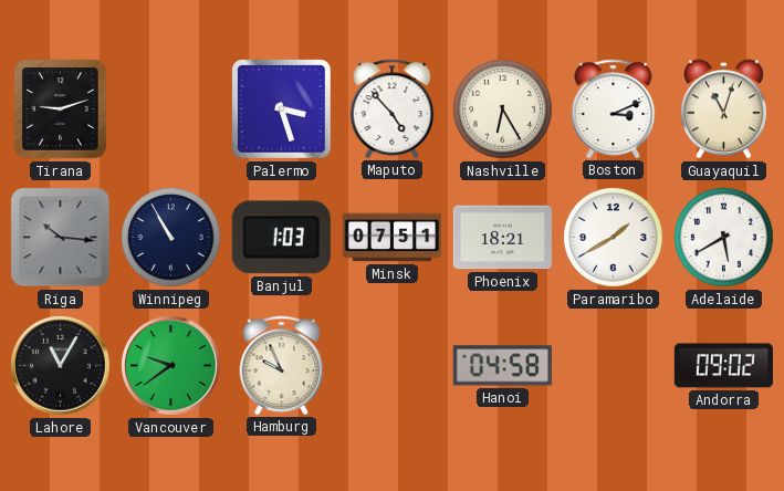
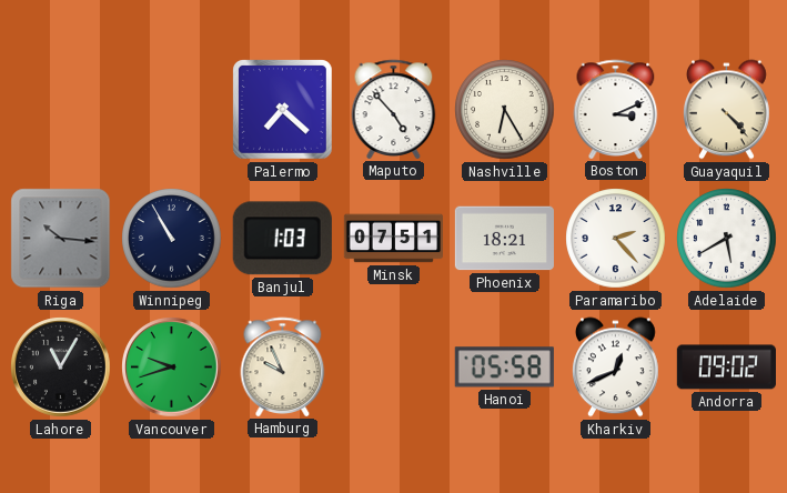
Tirana: 9:12 -> none
Palermo: 3:27 -> 7:22
Guayaquil: 11:03 -> 4:23
Paramaribo: 1:40 -> 2:23
Vancouver: 9:39 -> 9:42
Hanoi: 04:58 -> 05:58
Kharkiv: none -> 12:41
